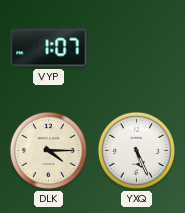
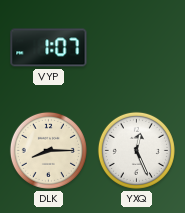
DLK: 4:15 -> 8:15
YXQ: 5:26 -> 12:26
